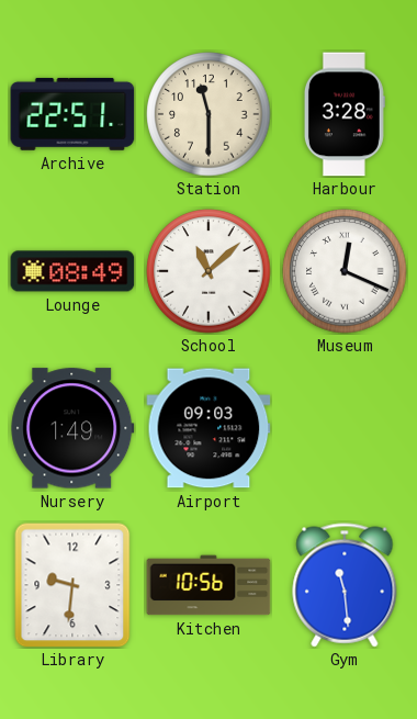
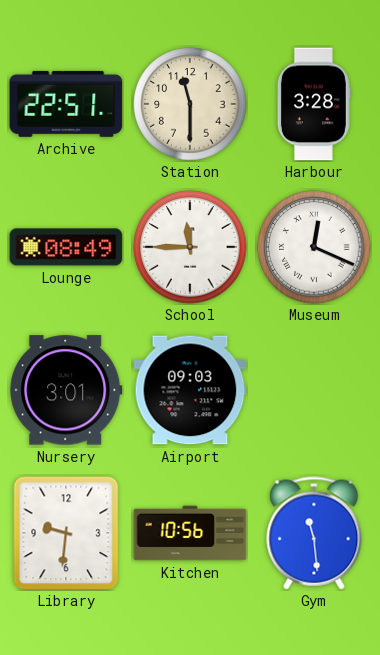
School: 11:08 -> 11:45
Nursery: 1:49 -> 3:01
